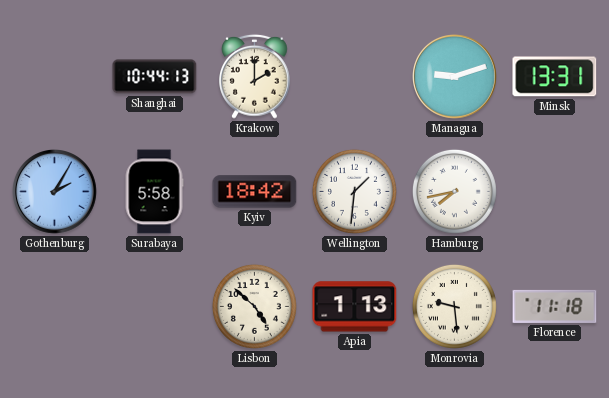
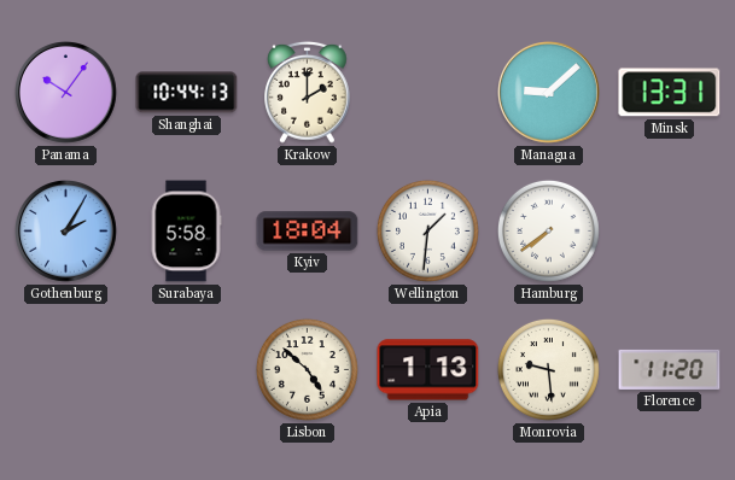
Panama: none -> 10:06
Managua: 9:12 -> 9:08
Kyiv: 18:42 -> 18:04
Hamburg: 7:43 -> 7:39
Florence: 11:18 -> 11:20
